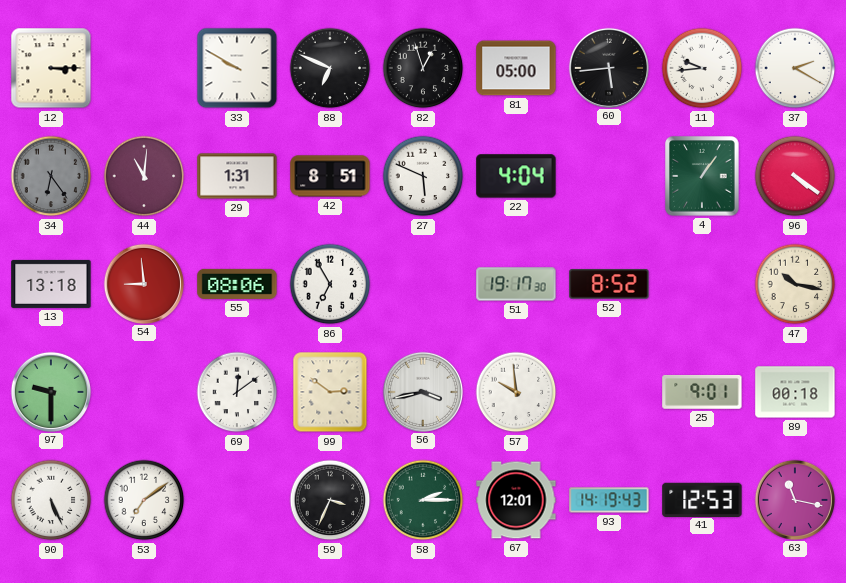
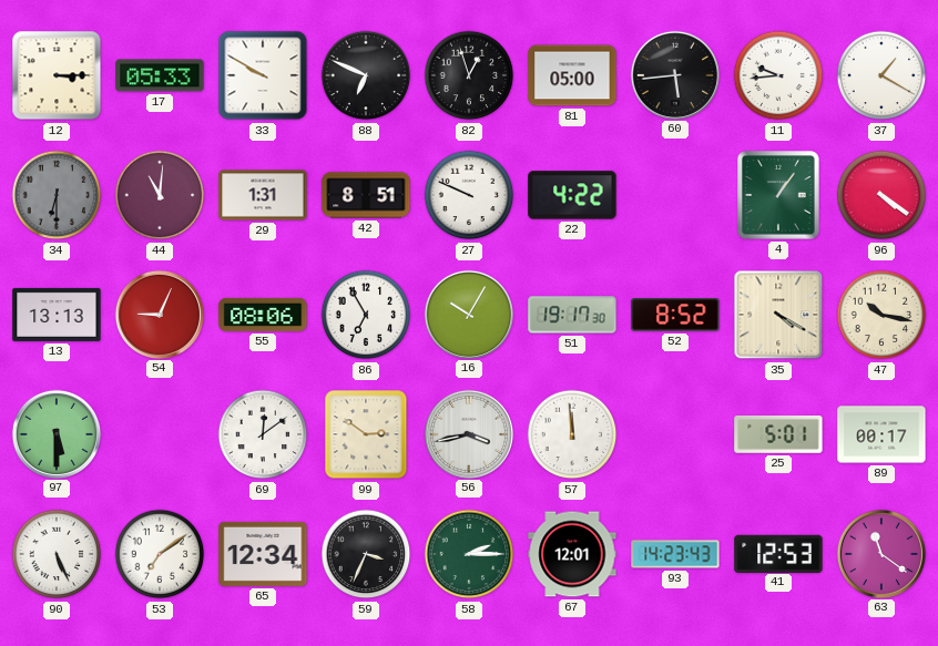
17: none -> 05:33
37: 2:20 -> 1:20
34: 6:24 -> 6:30
27: 5:49 -> 9:49
22: 4:04 -> 4:22
13: 13:18 -> 13:13
54: 8:59 -> 9:04
16: none -> 10:05
35: none -> 4:20
97: 9:30 -> 5:30
57: 9:59 -> 11:59
25: 9:01 -> 5:01
89: 00:18 -> 00:17
65: none -> 12:34
93: 14:19 -> 14:23
63: 11:17 -> 11:21
